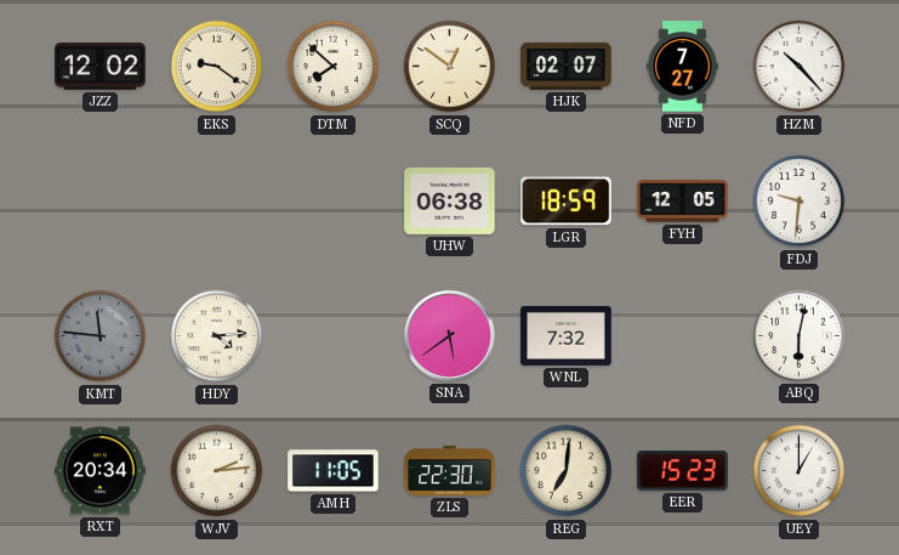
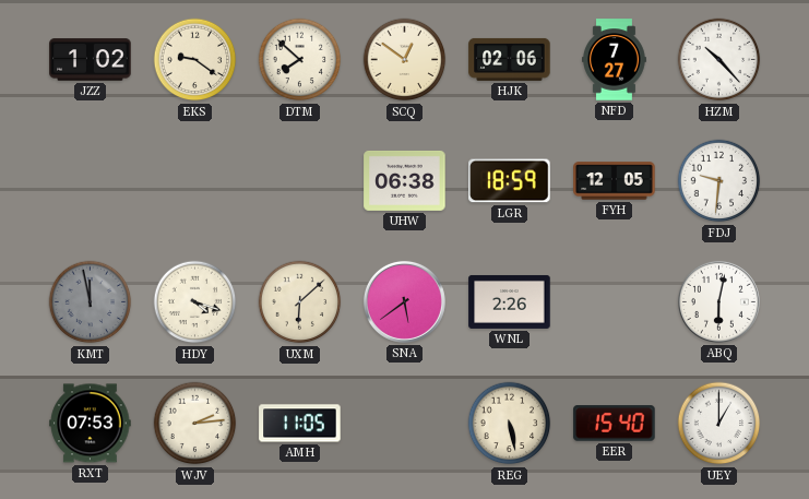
JZZ: 12:02 -> 1:02
HJK: 02:07 -> 02:06
KMT: 11:46 -> 11:58
HDY: 4:14 -> 4:18
UXM: none -> 6:08
WNL: 7:32 -> 2:26
RXT: 20:34 -> 07:53
ZLS: 22:30 -> none
REG: 7:01 -> 5:28
EER: 15:23 -> 15:40
